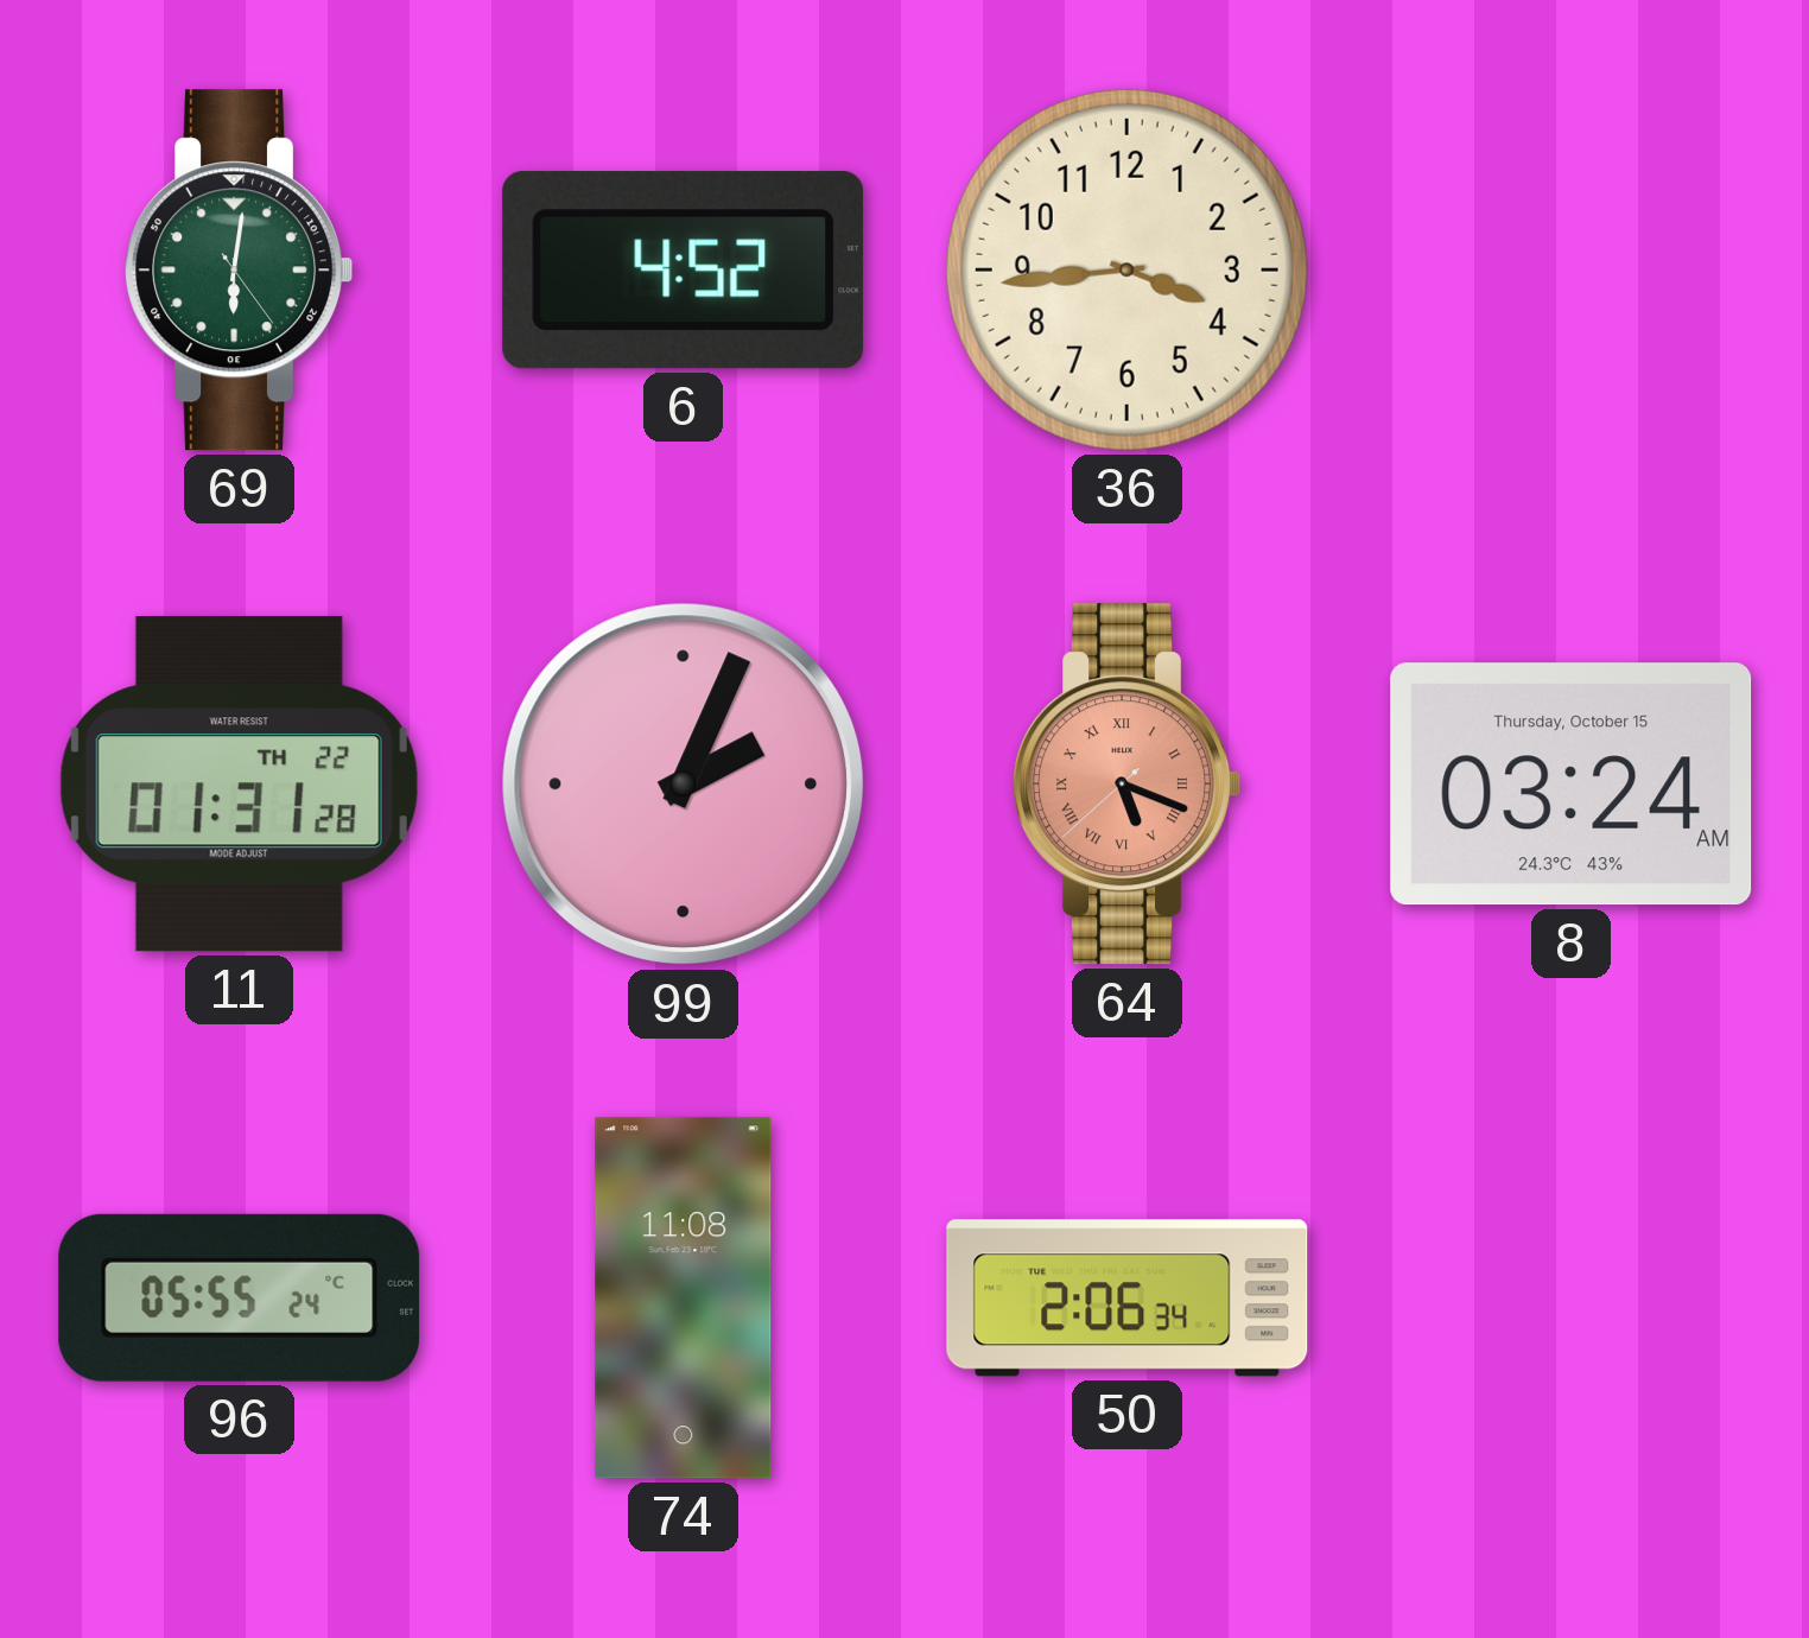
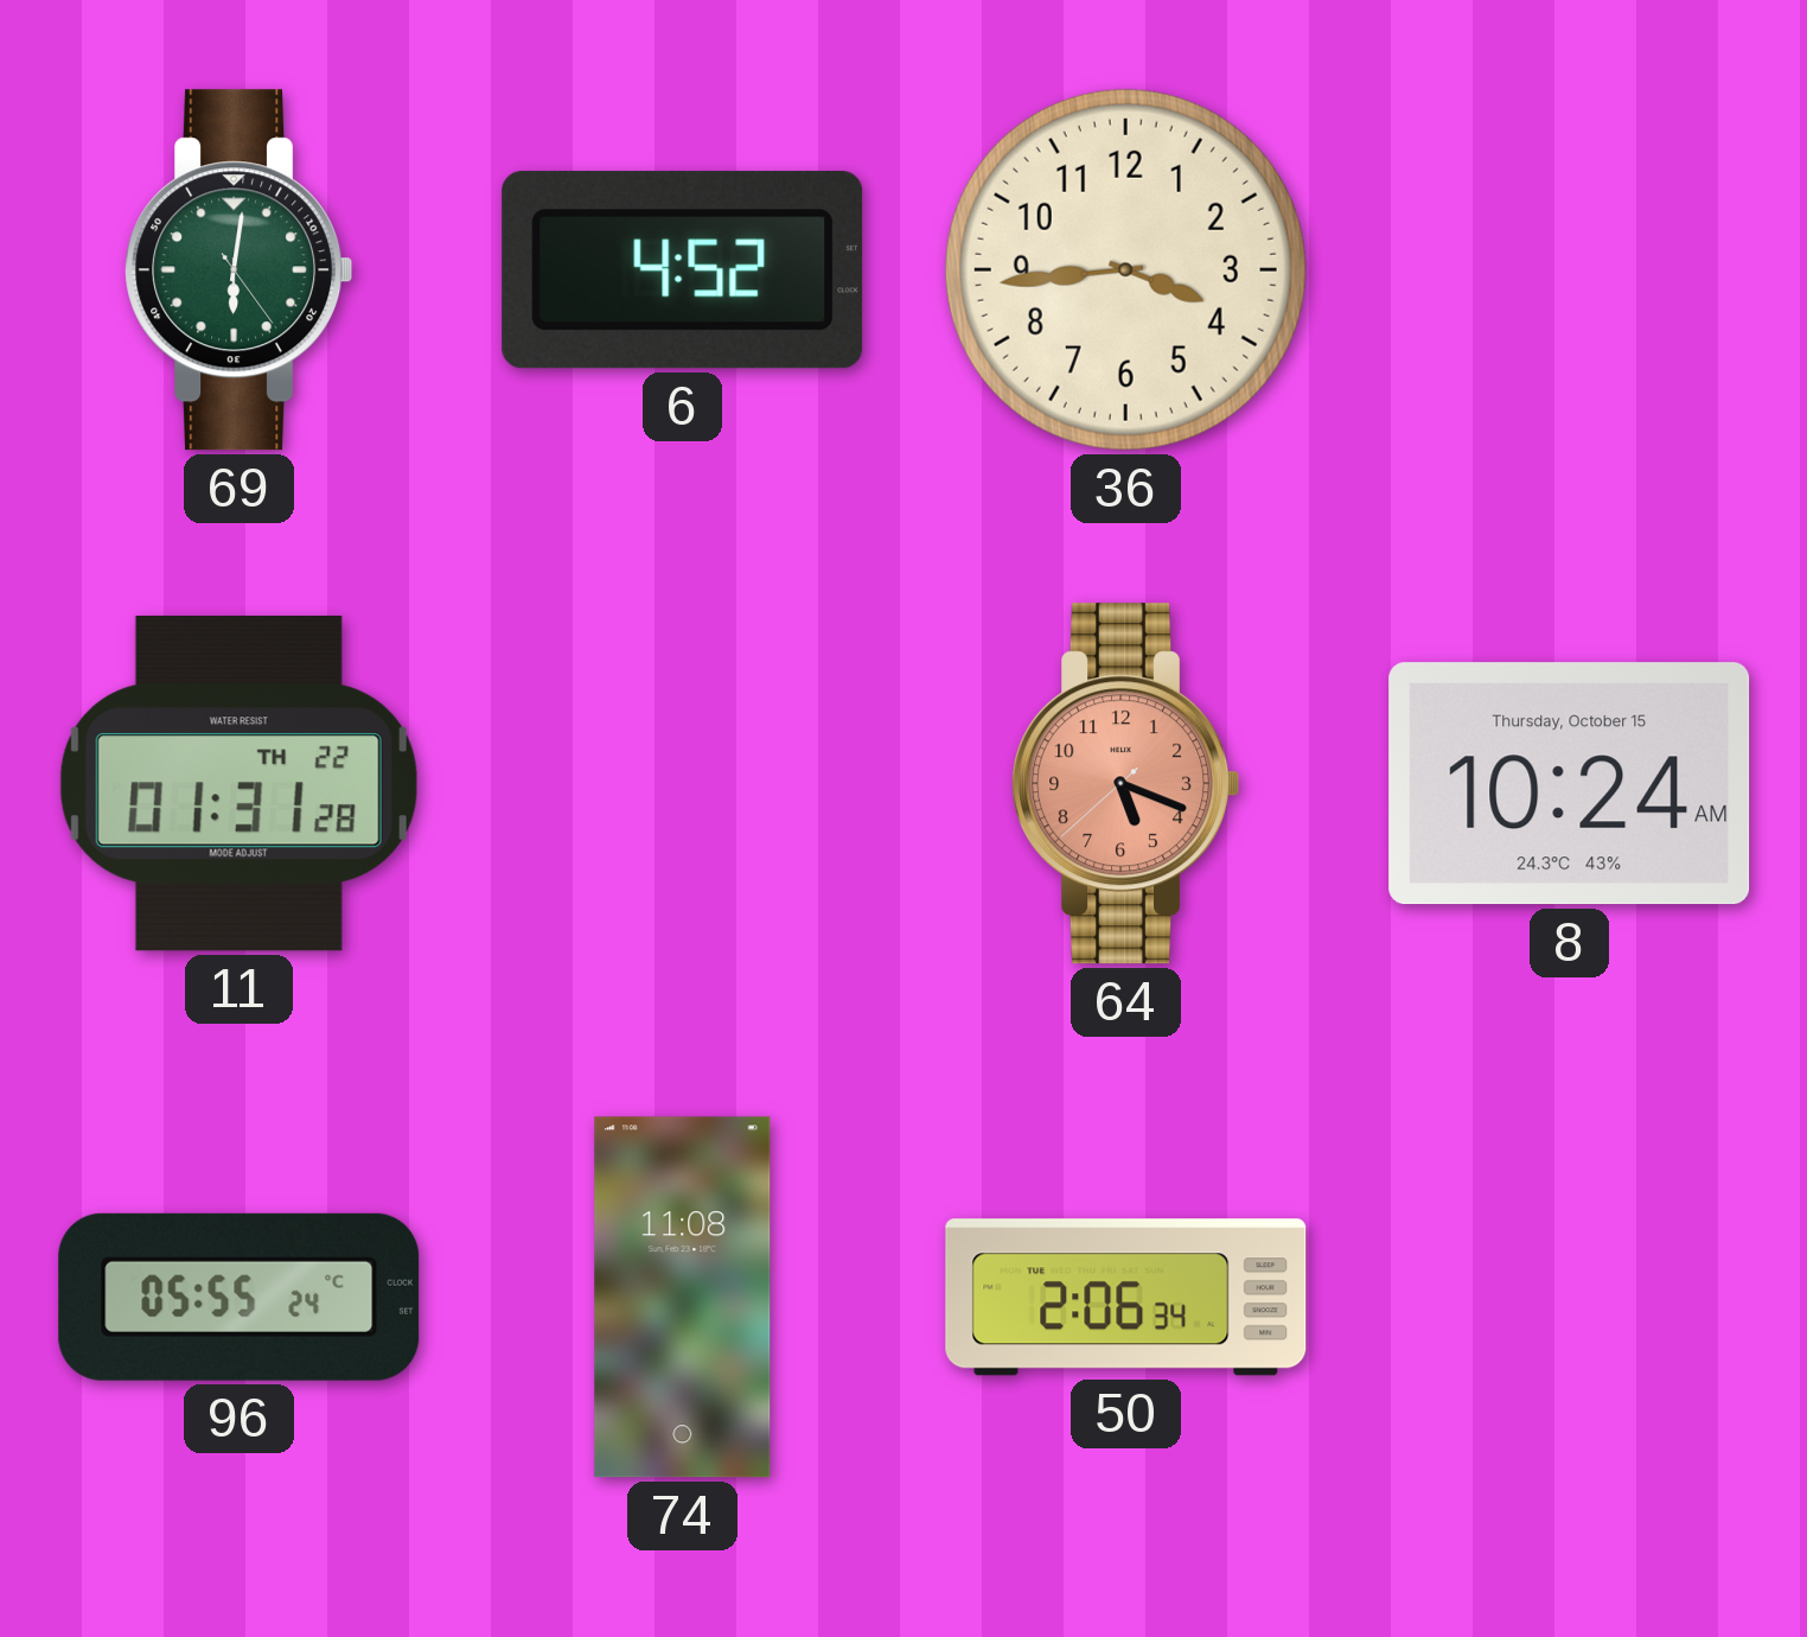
99: 2:04 -> none
64 numerals: Roman -> Arabic
8: 03:24 -> 10:24
